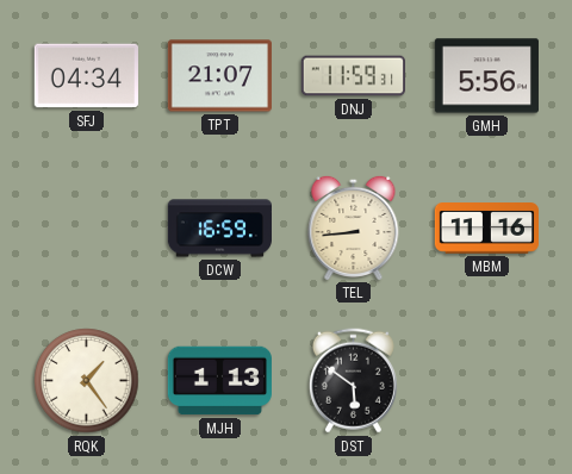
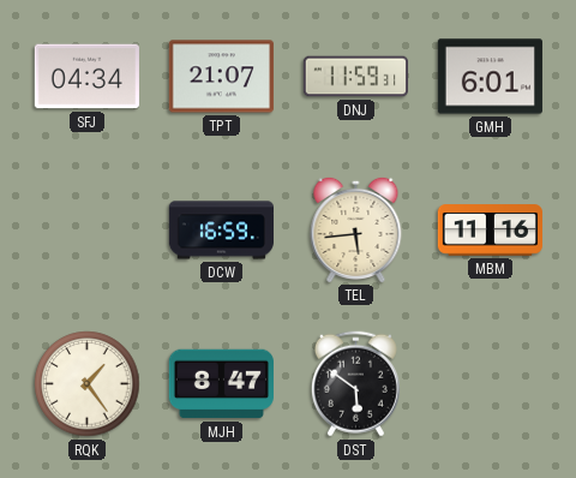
GMH: 5:56 -> 6:01
TEL: 8:44 -> 5:44
MJH: 1:13 -> 8:47
